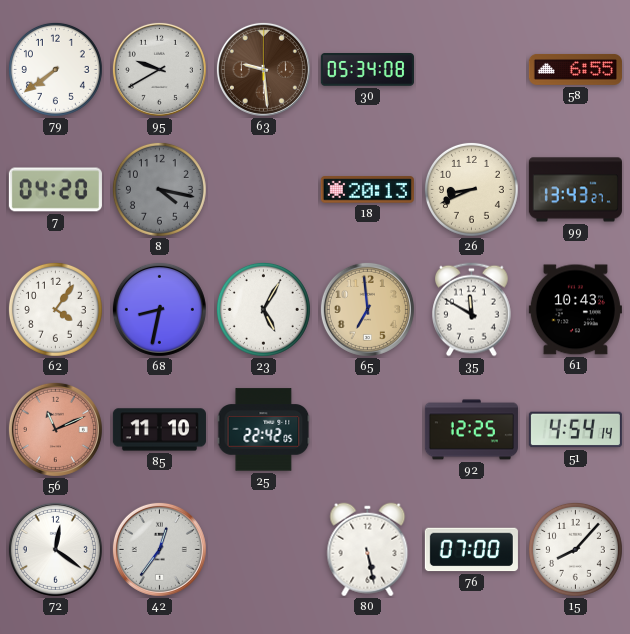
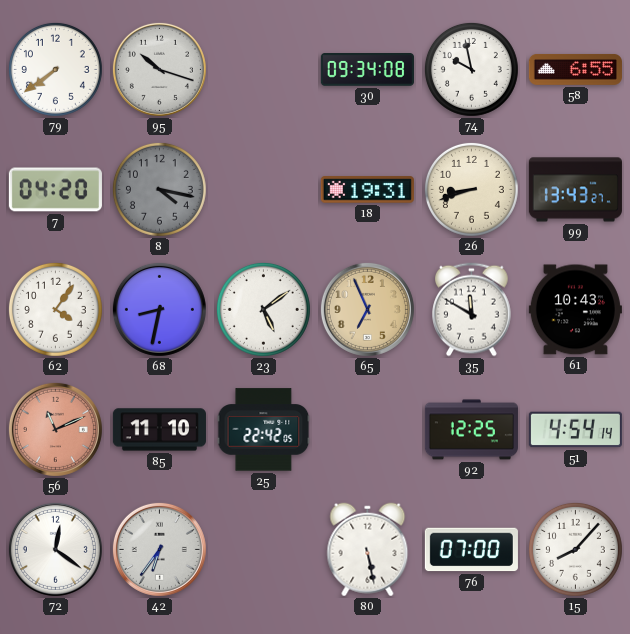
95: 9:40 -> 10:18
63: 9:29 -> none
30: 05:34 -> 09:34
74: none -> 9:58
18: 20:13 -> 19:31
26: 8:41 -> 8:42
23: 5:05 -> 5:09
65: 6:59 -> 6:56
42: 12:36 -> 6:36
